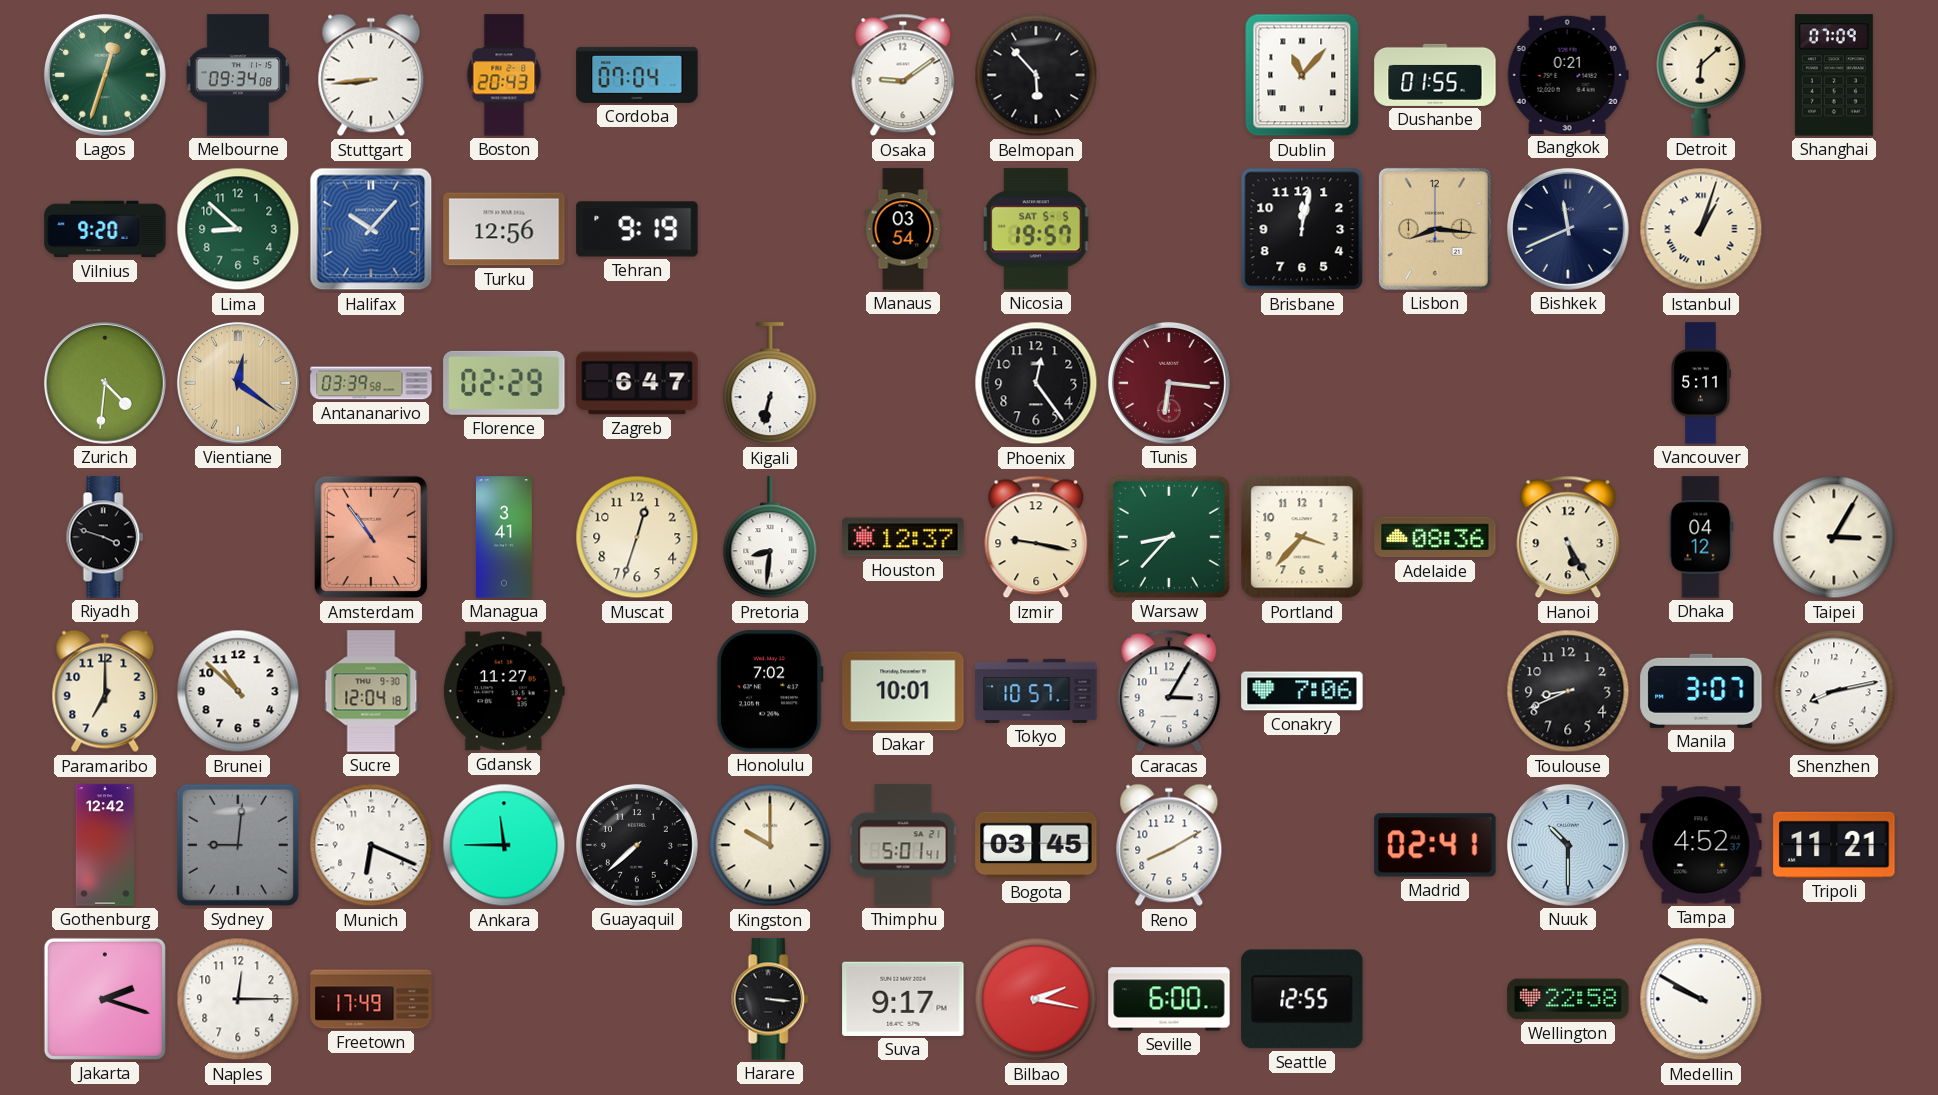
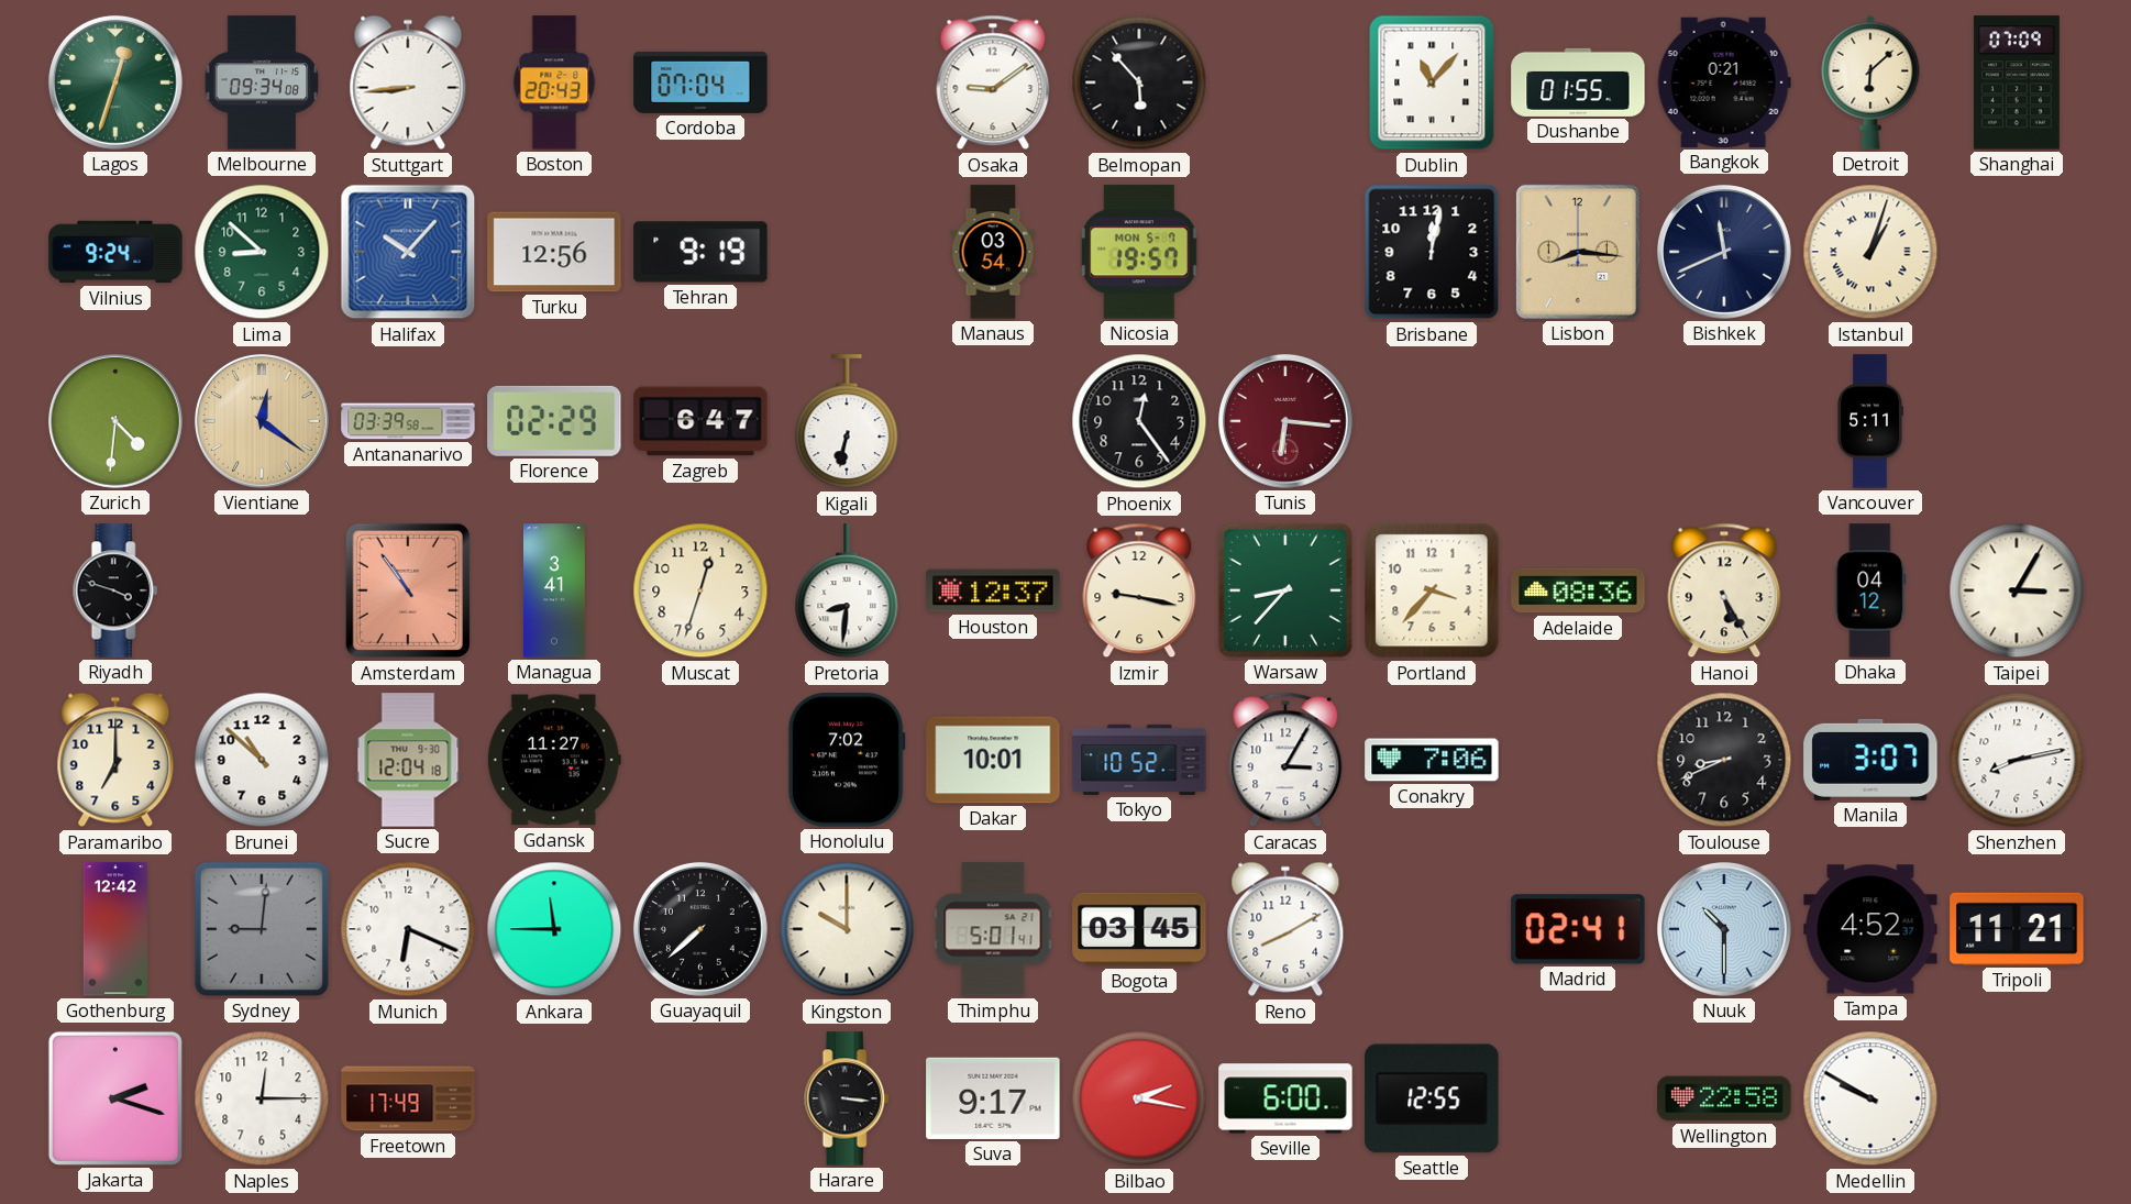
Vilnius: 9:20 -> 9:24
Nicosia date: SAT 5-5 -> MON 5-7
Tokyo: 10:57 -> 10:52
